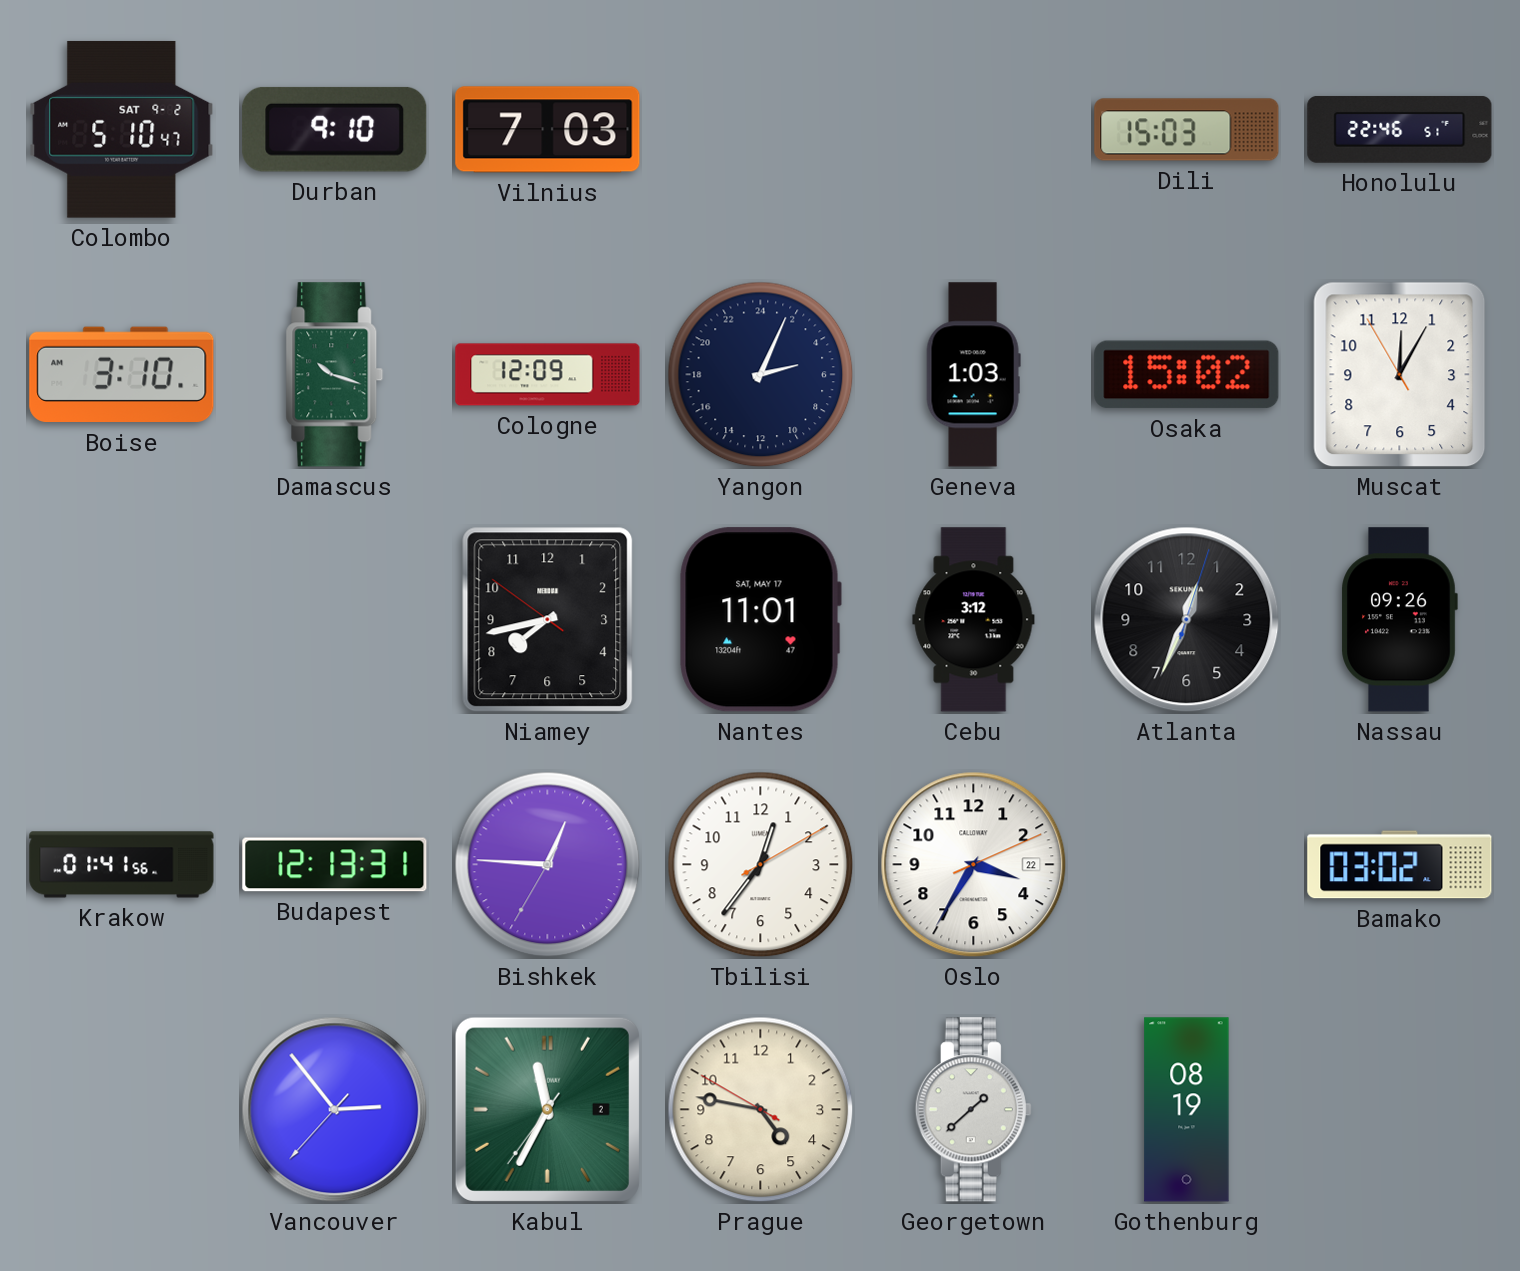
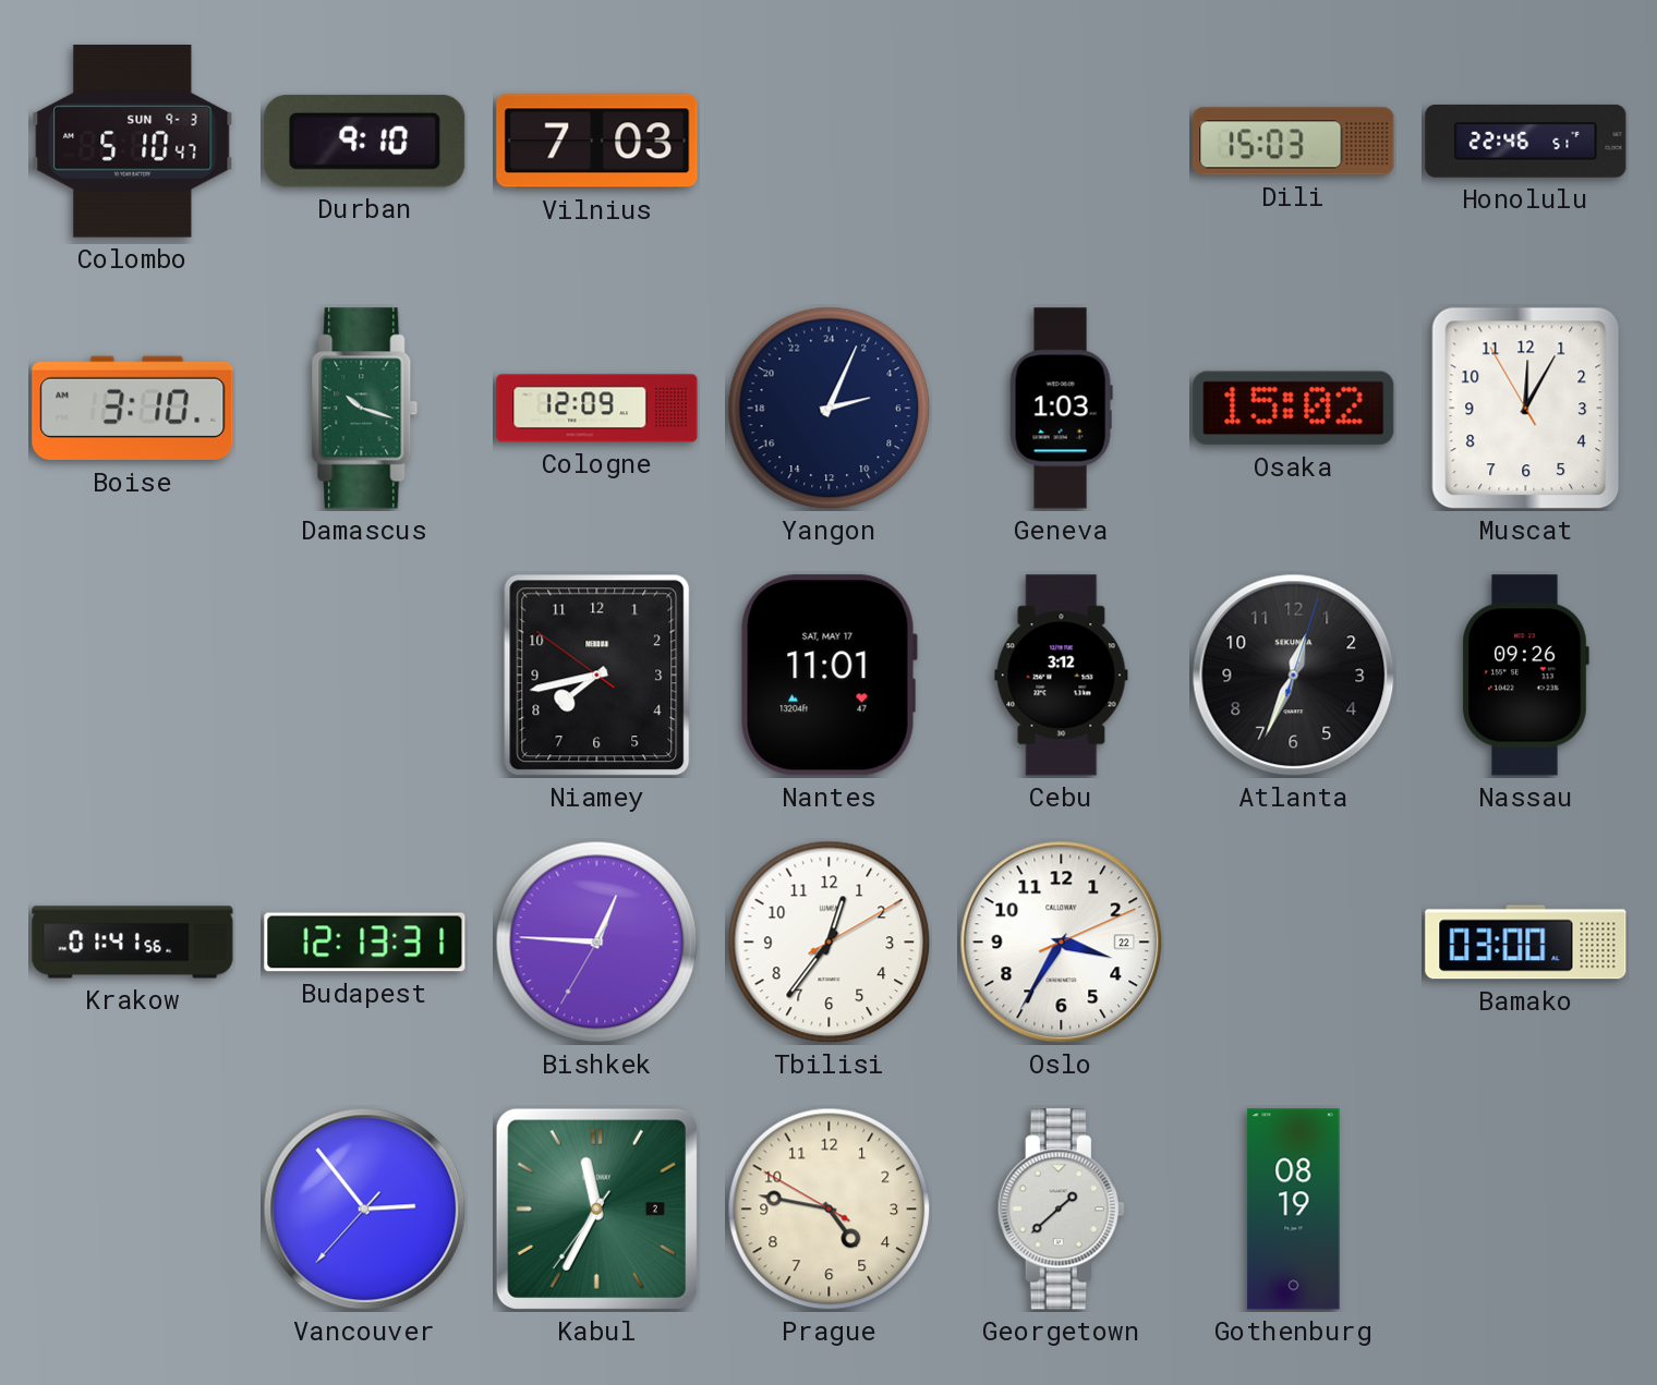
Colombo date: SAT 9-2 -> SUN 9-3
Bamako: 03:02 -> 03:00
